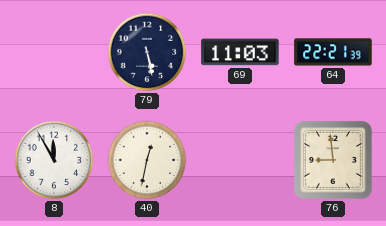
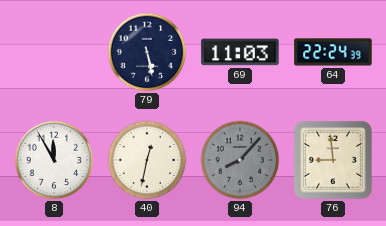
64: 22:21 -> 22:24
94: none -> 8:07
